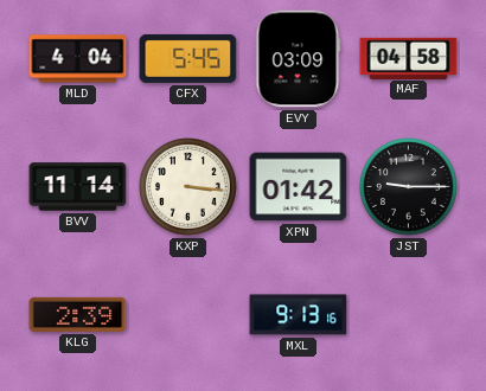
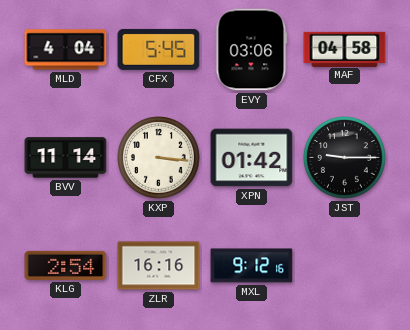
EVY: 03:09 -> 03:06
KLG: 2:39 -> 2:54
ZLR: none -> 16:16
MXL: 9:13 -> 9:12
